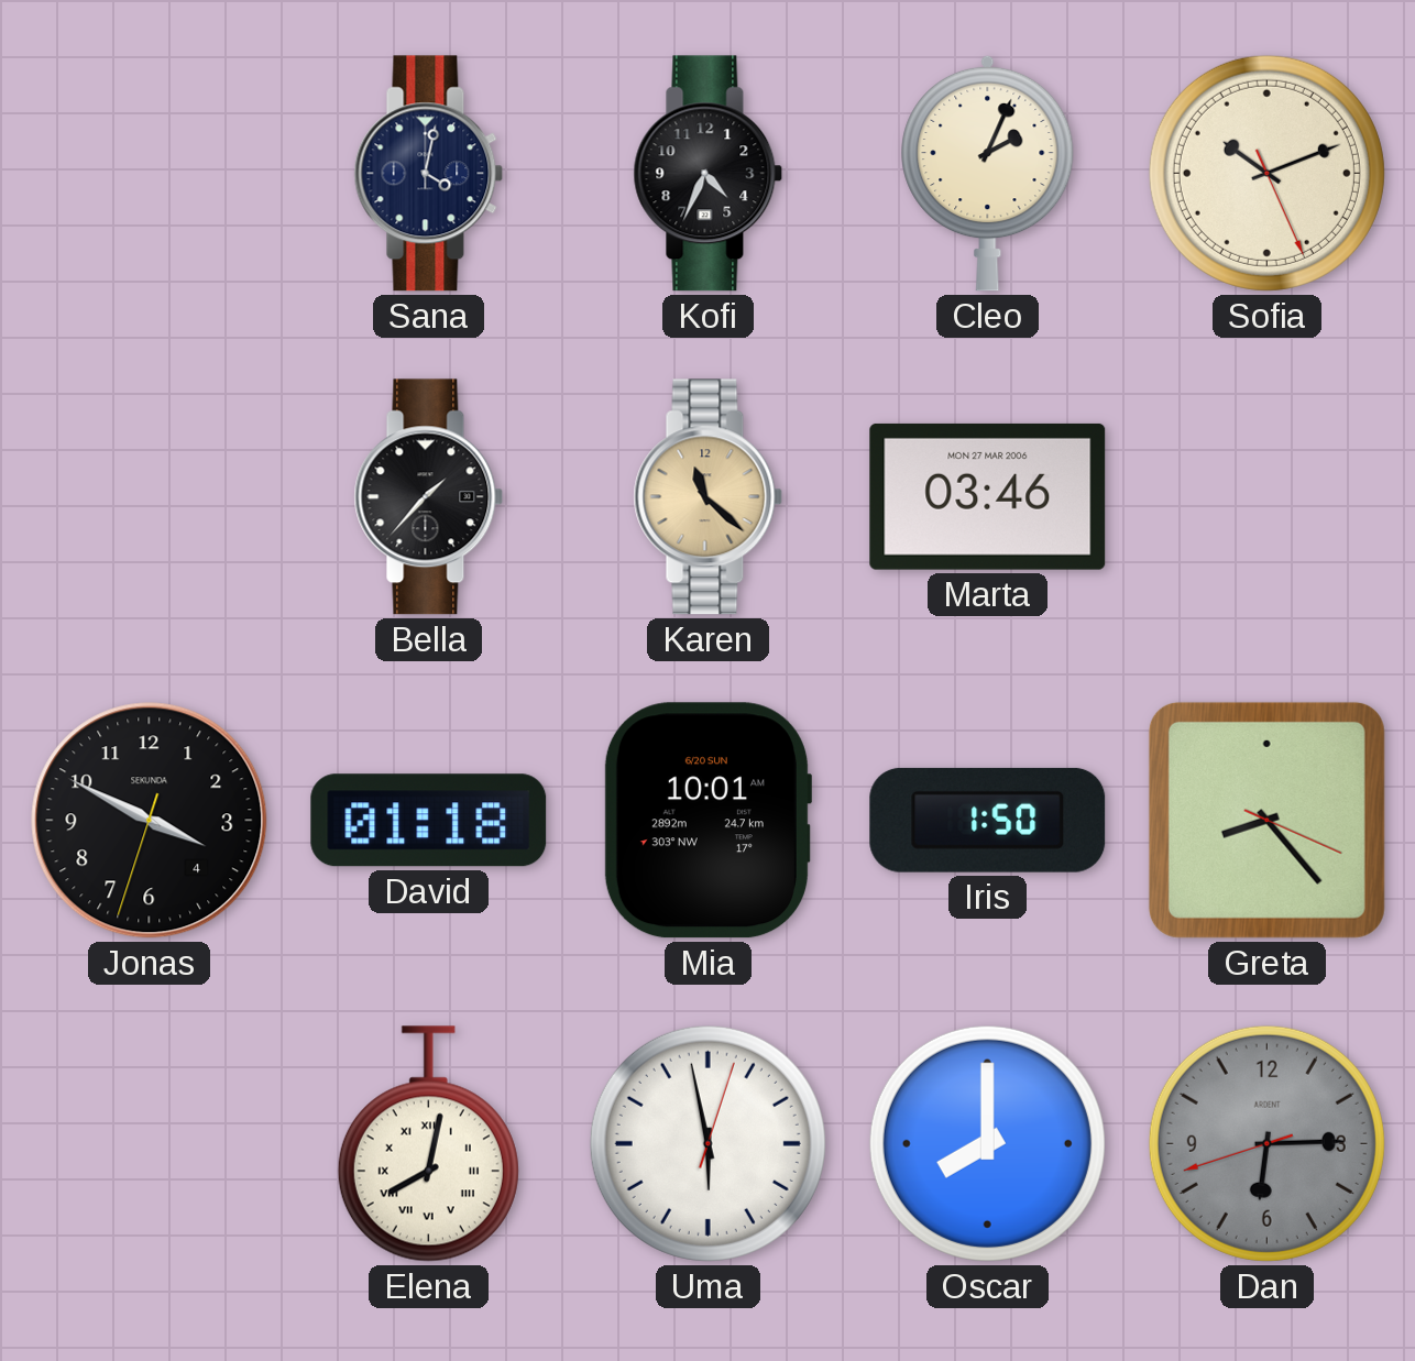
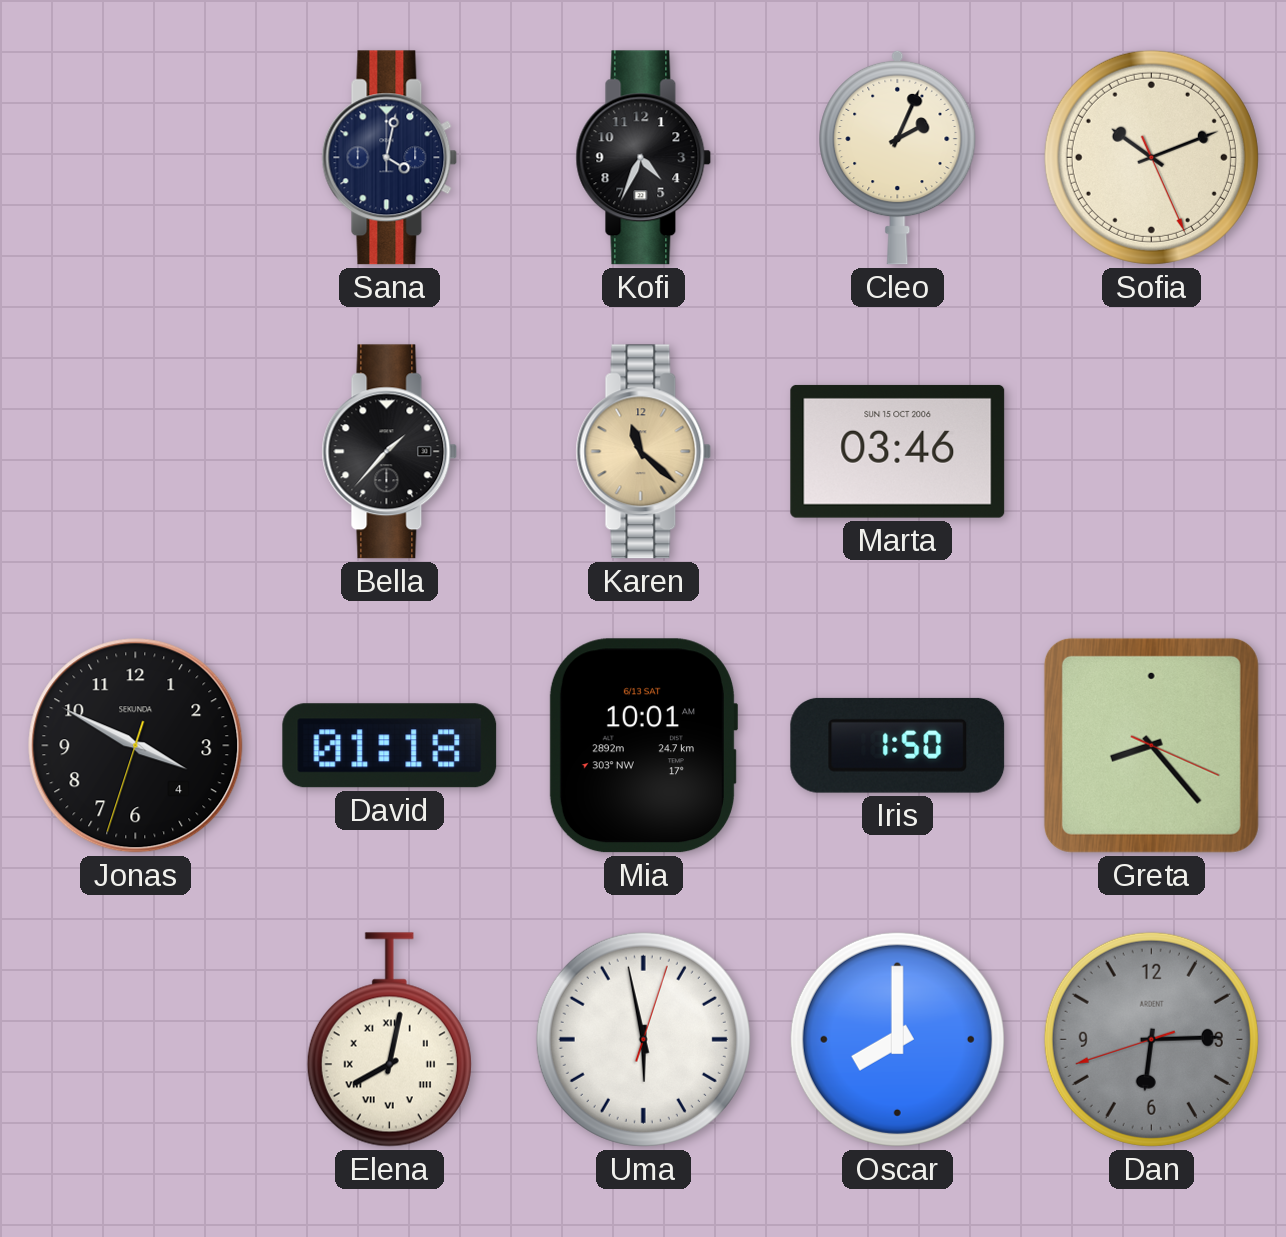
Marta date: MON 27 MAR 2006 -> SUN 15 OCT 2006
Mia date: 6/20 SUN -> 6/13 SAT
